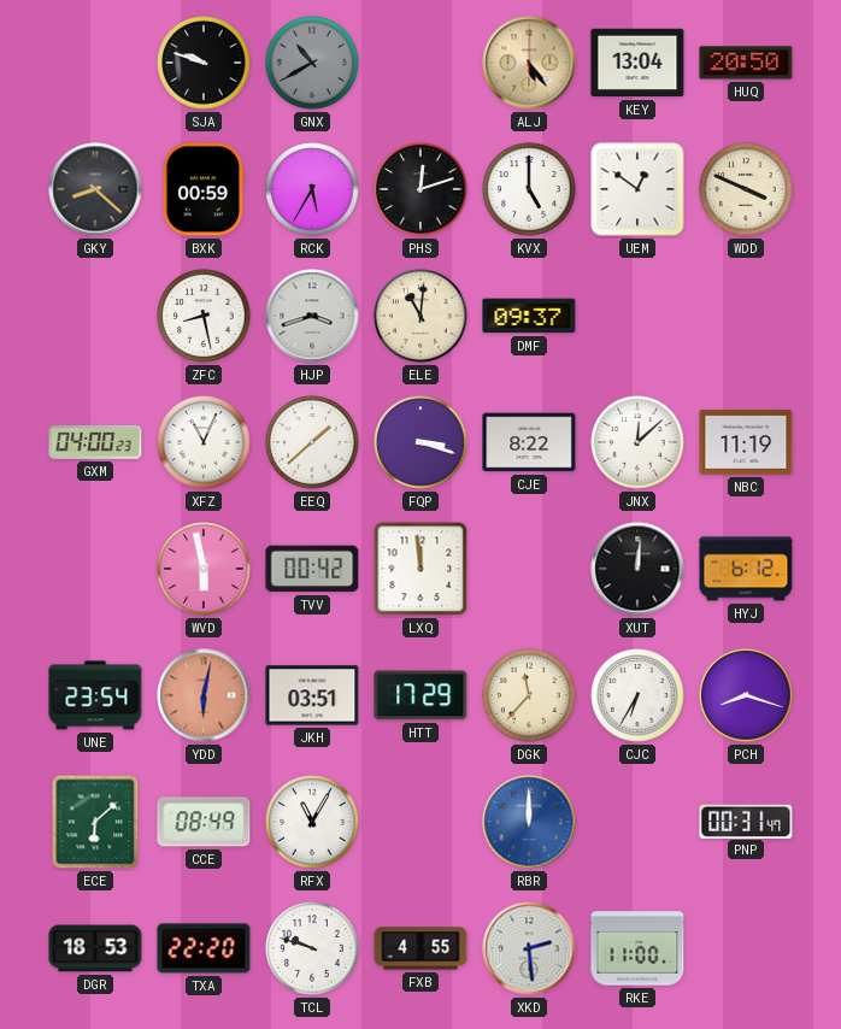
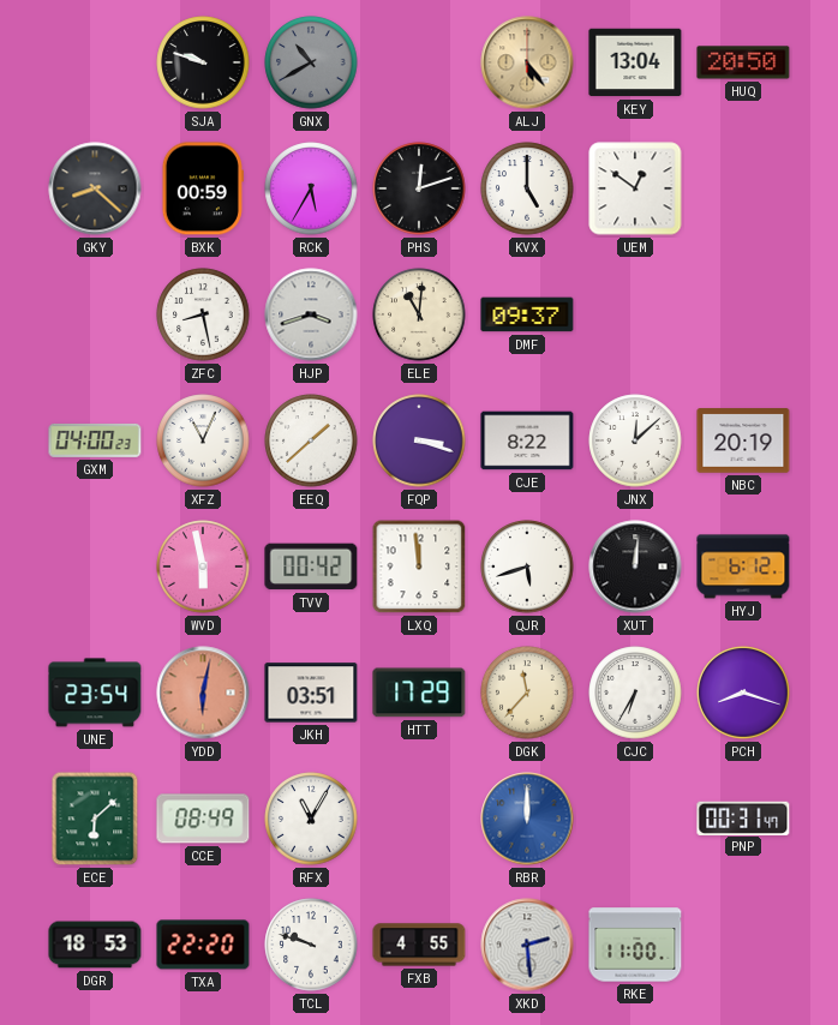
WDD: 3:49 -> none
NBC: 11:19 -> 20:19
QJR: none -> 5:42
